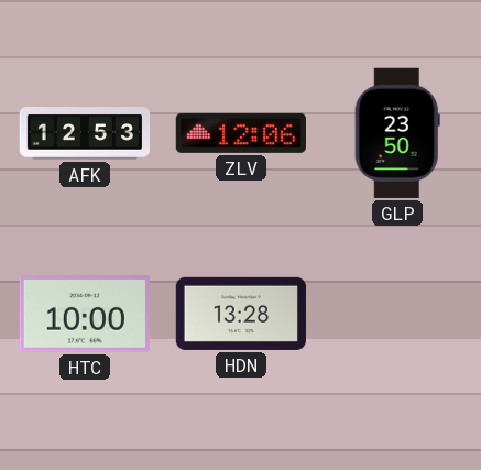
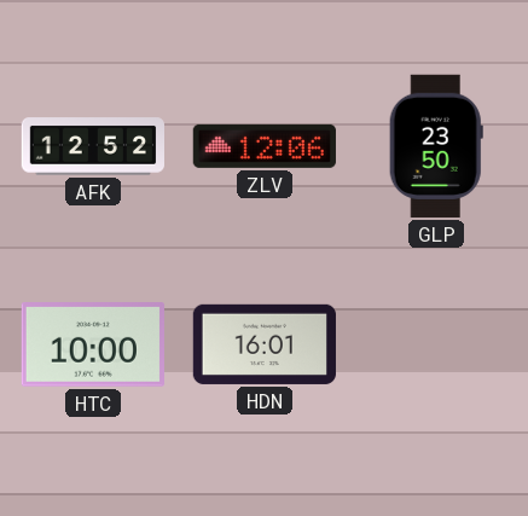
AFK: 12:53 -> 12:52
HDN: 13:28 -> 16:01
